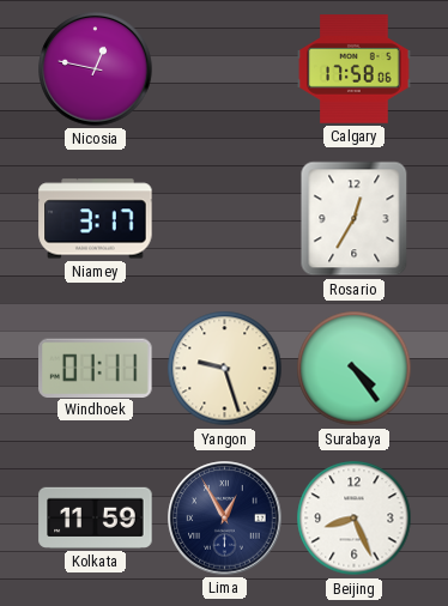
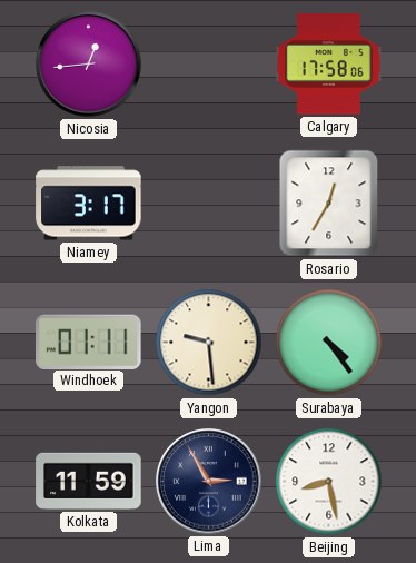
Nicosia: 12:47 -> 12:44
Yangon: 9:27 -> 9:29
Lima: 12:55 -> 2:55
Beijing: 8:26 -> 8:28
